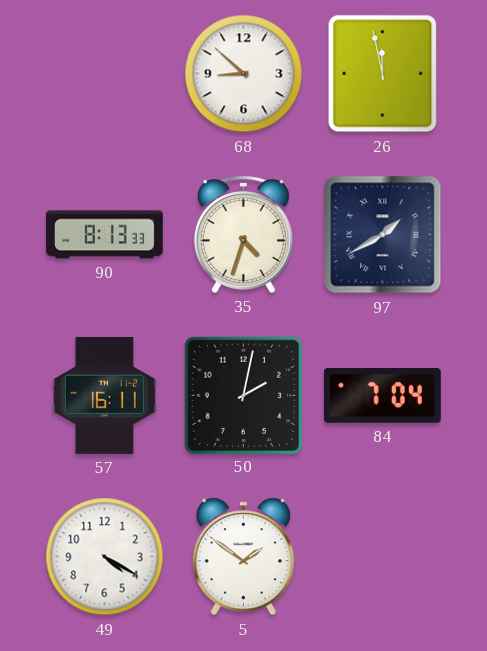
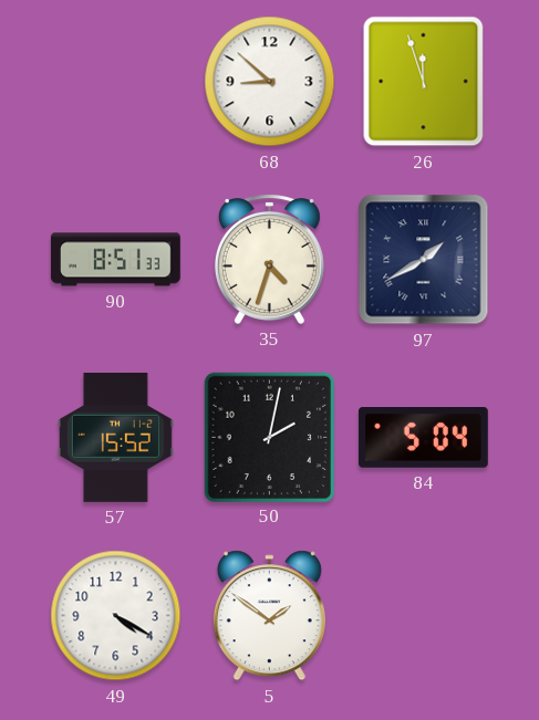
26: 11:58 -> 11:57
90: 8:13 -> 8:51
57: 16:11 -> 15:52
84: 7:04 -> 5:04
